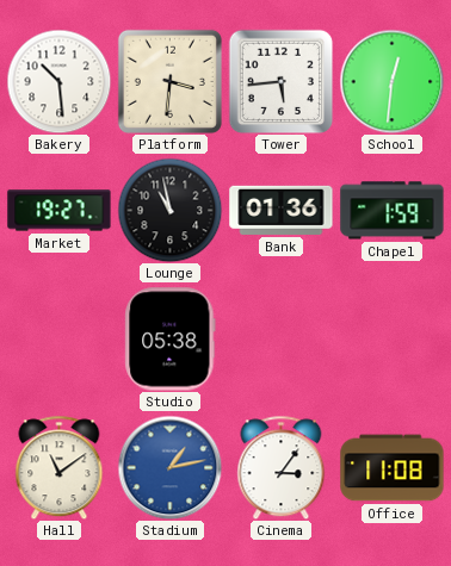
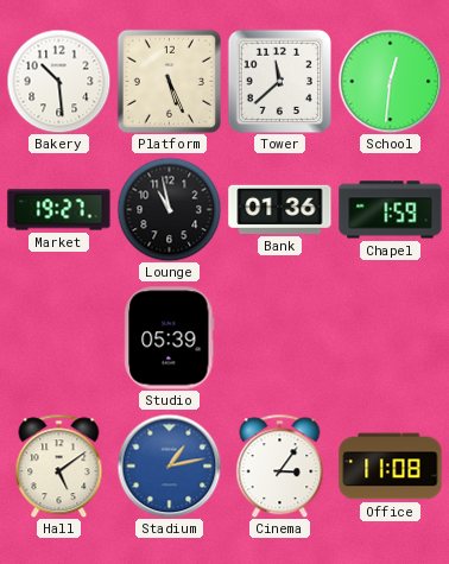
Platform: 3:31 -> 5:26
Tower: 5:44 -> 11:38
Studio: 05:38 -> 05:39
Hall: 11:09 -> 5:09
